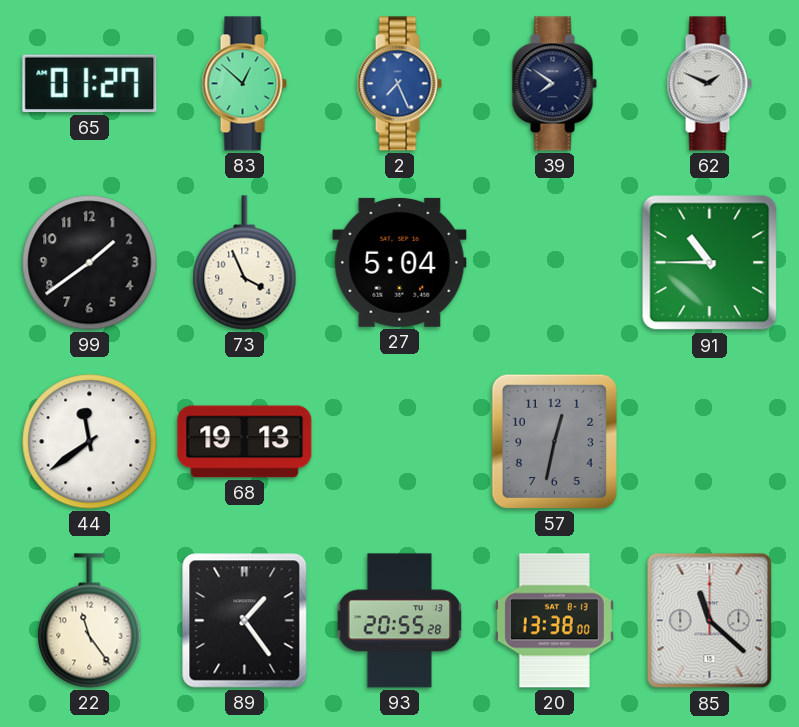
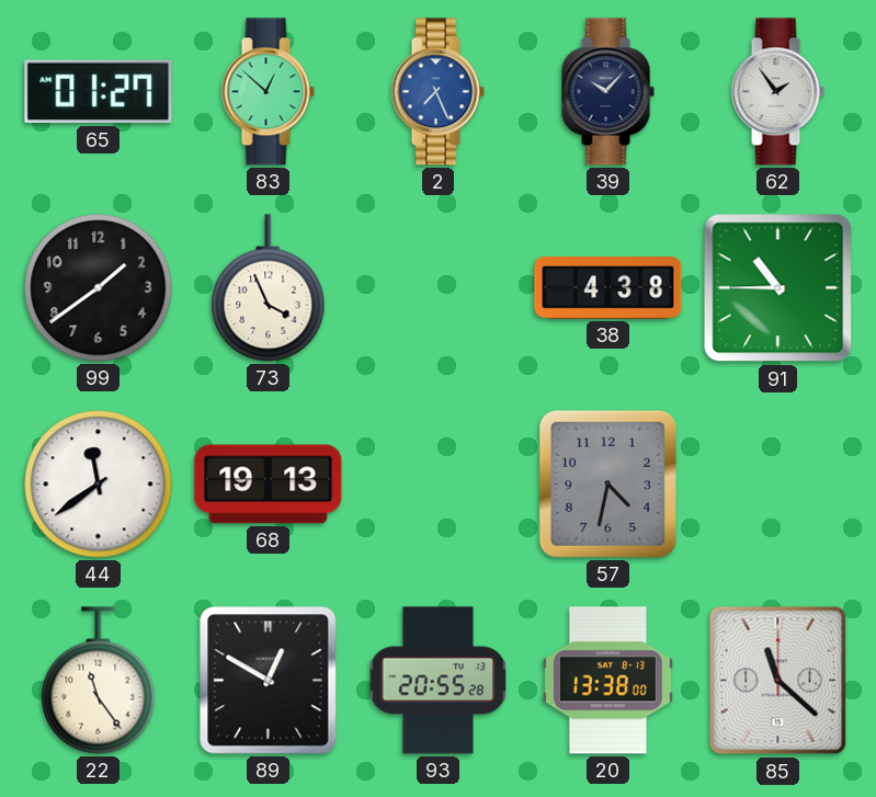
39: 7:51 -> 10:07
62: 1:49 -> 1:54
27: 5:04 -> none
38: none -> 4:38
57: 12:32 -> 4:32
89: 1:24 -> 12:50
